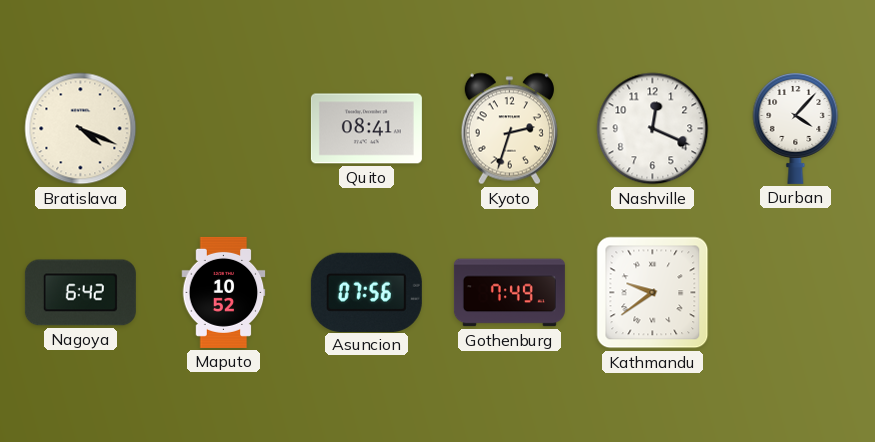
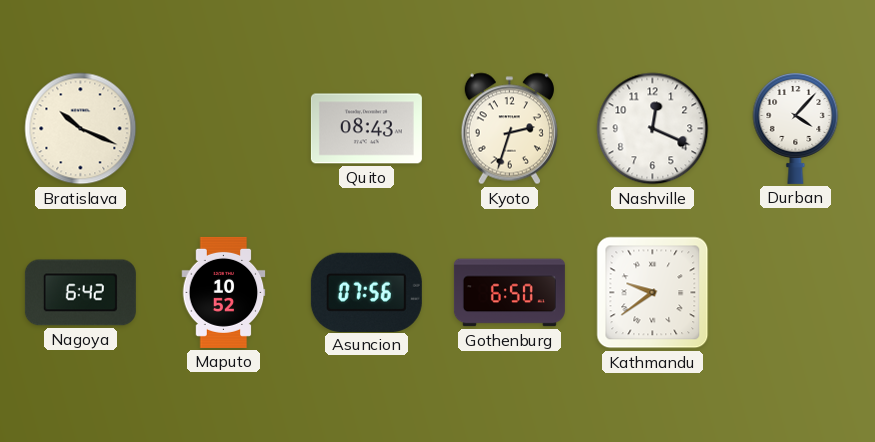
Bratislava: 4:19 -> 10:19
Quito: 08:41 -> 08:43
Gothenburg: 7:49 -> 6:50
